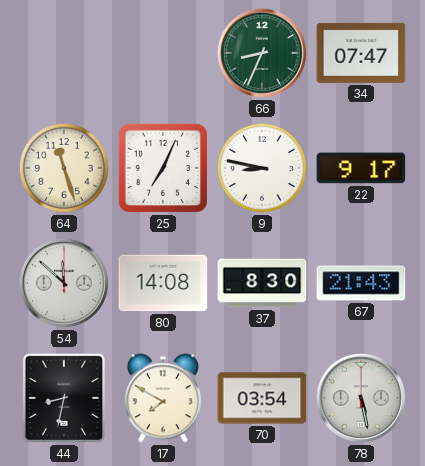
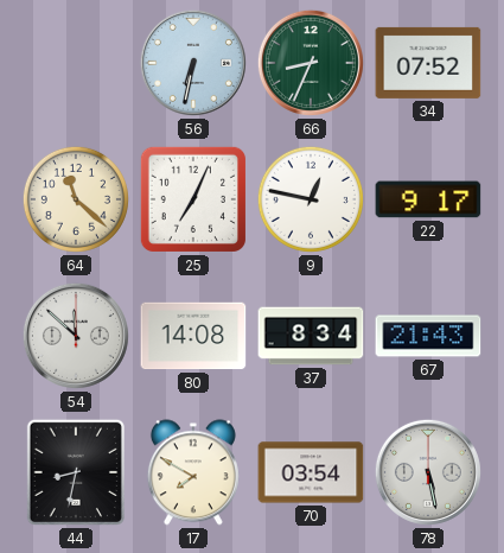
56: none -> 6:32
34: 07:47 -> 07:52
64: 11:27 -> 11:22
9: 8:47 -> 12:47
37: 8:30 -> 8:34
